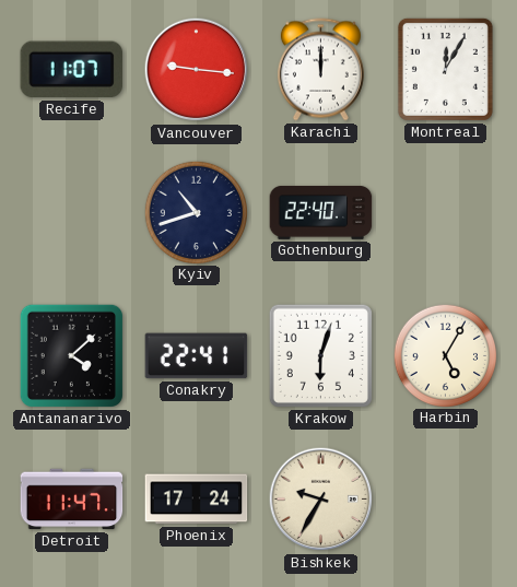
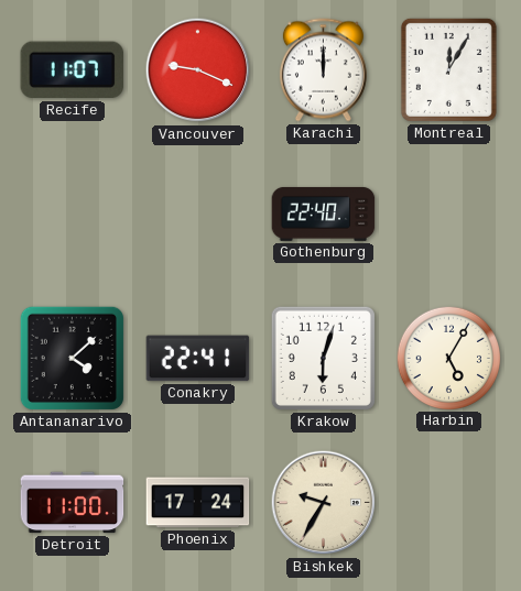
Vancouver: 9:16 -> 9:19
Kyiv: 10:42 -> none
Detroit: 11:47 -> 11:00
